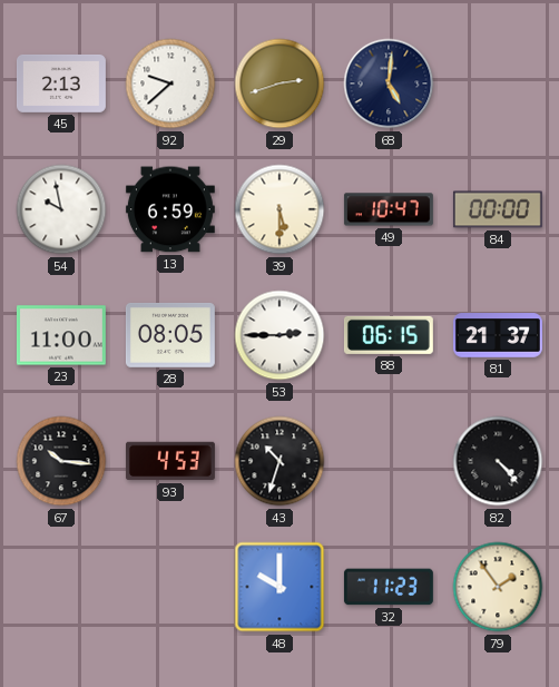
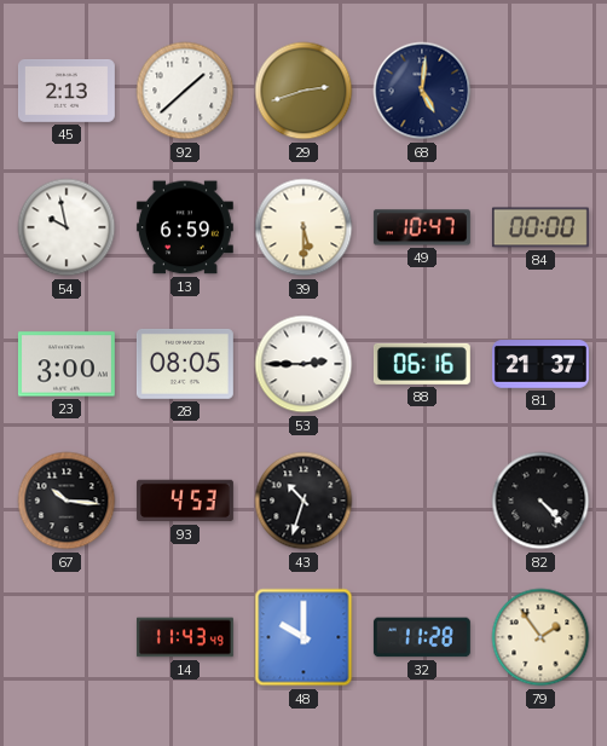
92: 9:38 -> 1:38
23: 11:00 -> 3:00
88: 06:15 -> 06:16
14: none -> 11:43
32: 11:23 -> 11:28
